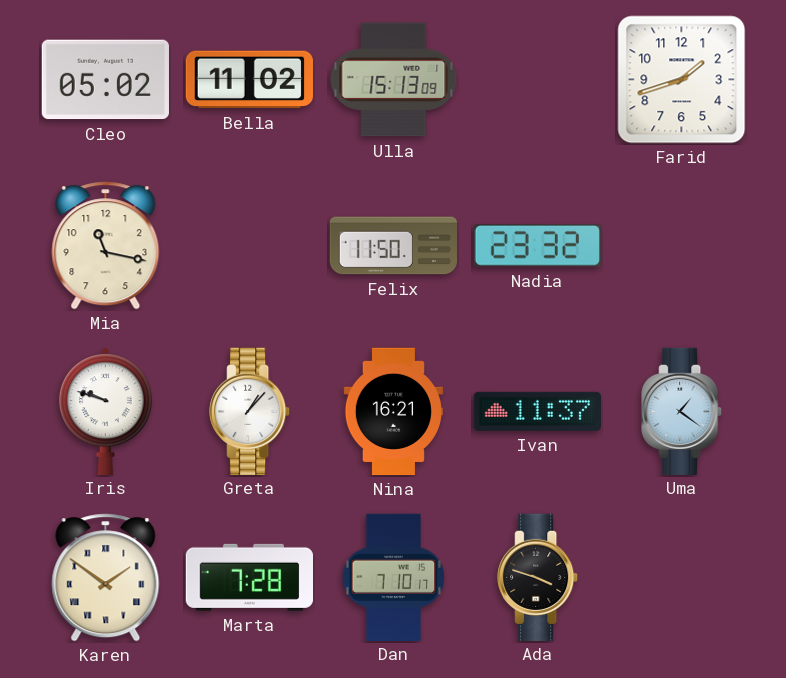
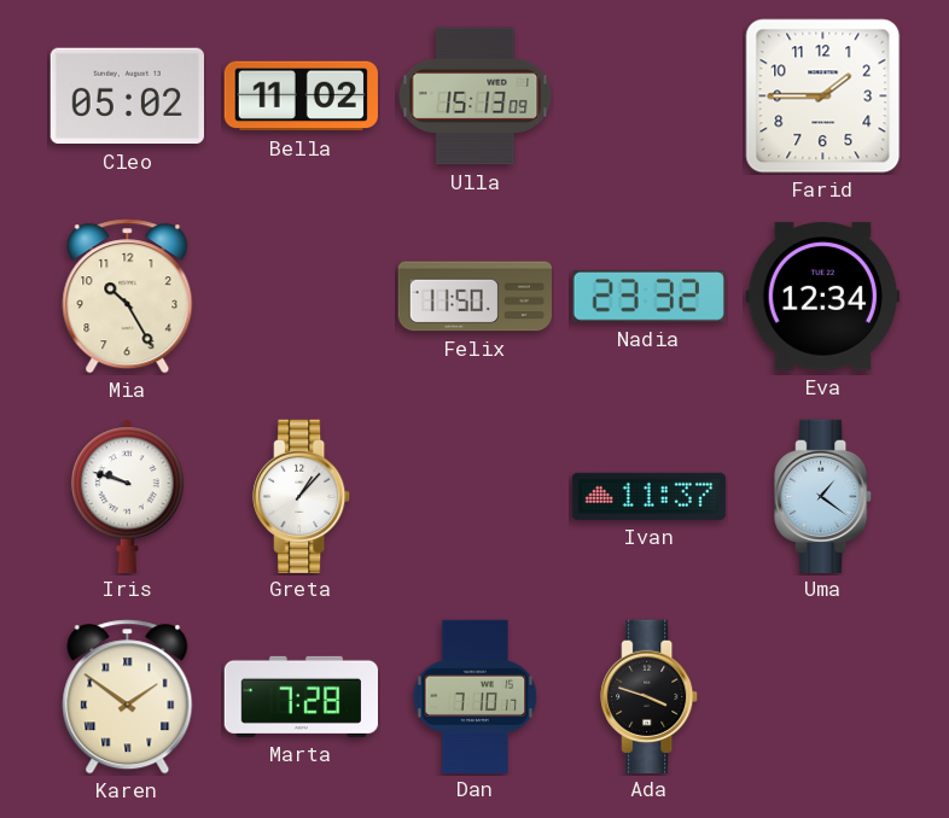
Farid: 1:42 -> 1:45
Mia: 11:17 -> 10:25
Eva: none -> 12:34
Nina: 16:21 -> none
